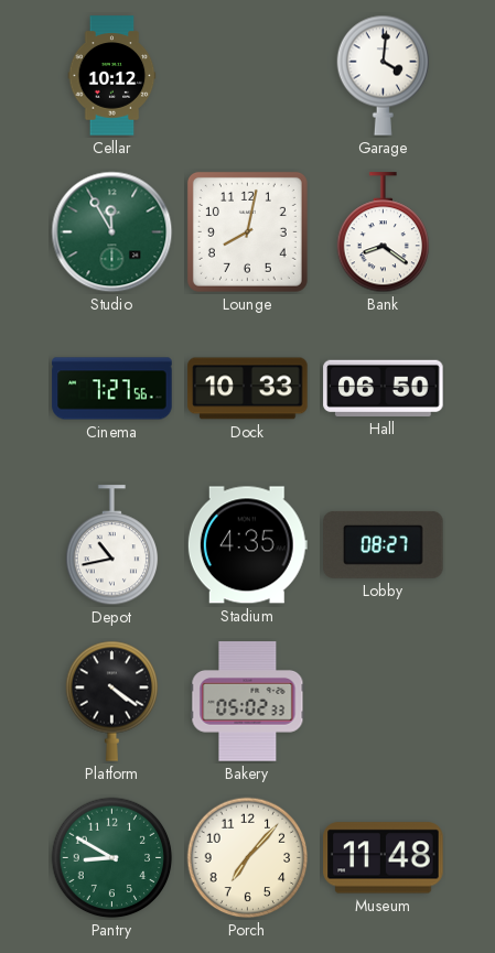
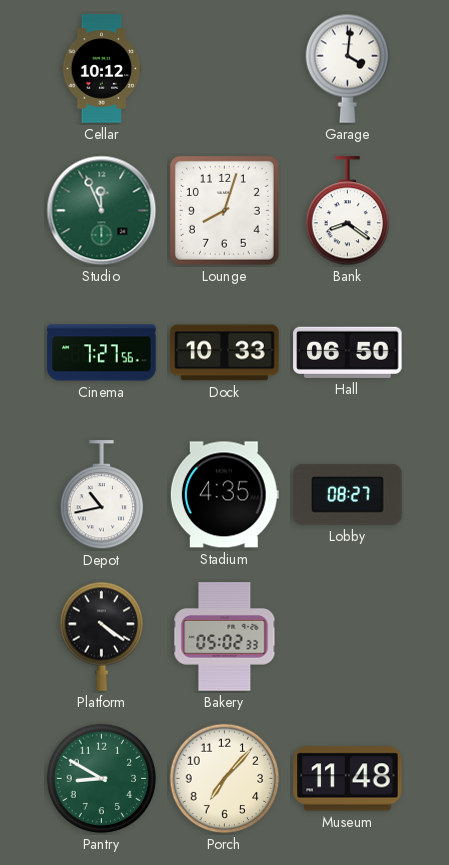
Studio: 11:55 -> 11:56
Lounge: 8:02 -> 8:03
